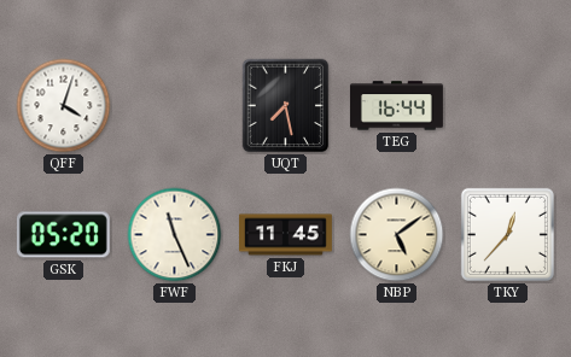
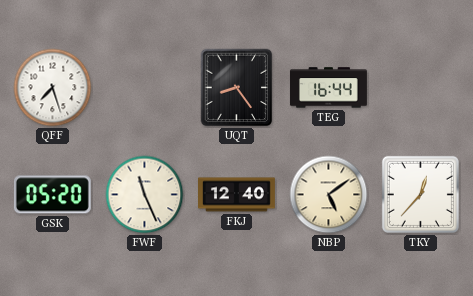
QFF: 4:03 -> 7:27
UQT: 7:28 -> 8:24
FKJ: 11:45 -> 12:40
